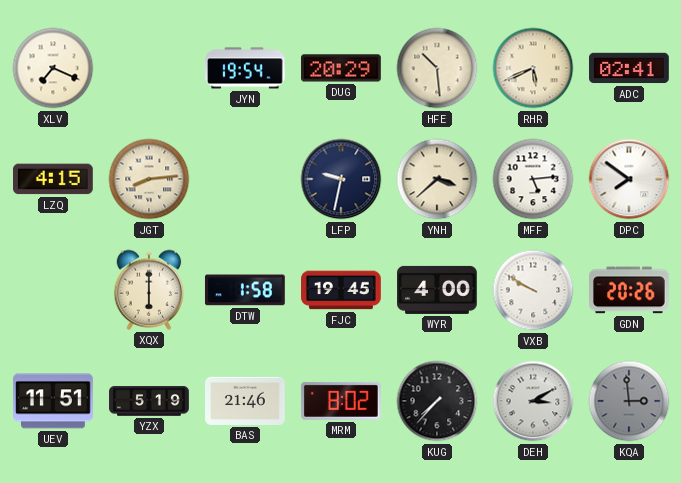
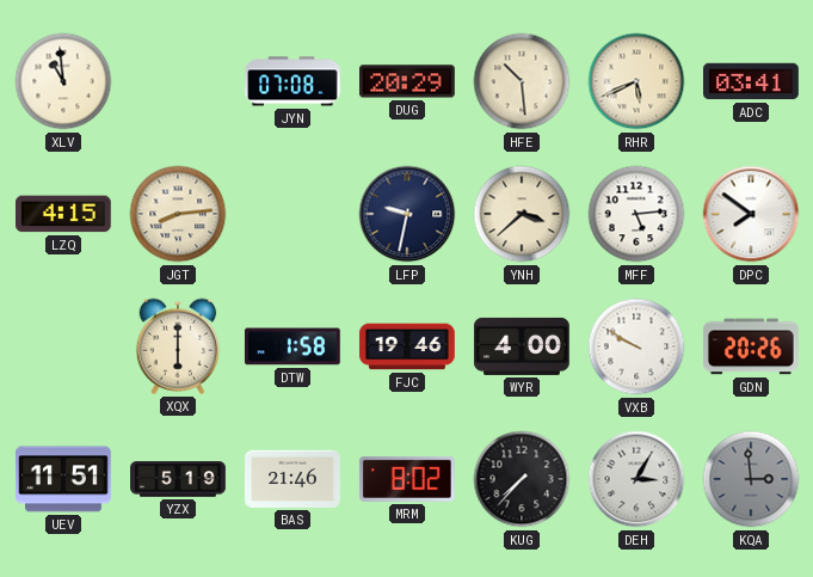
XLV: 7:19 -> 10:59
JYN: 19:54 -> 07:08
ADC: 02:41 -> 03:41
FJC: 19:45 -> 19:46
DEH: 3:10 -> 3:05
